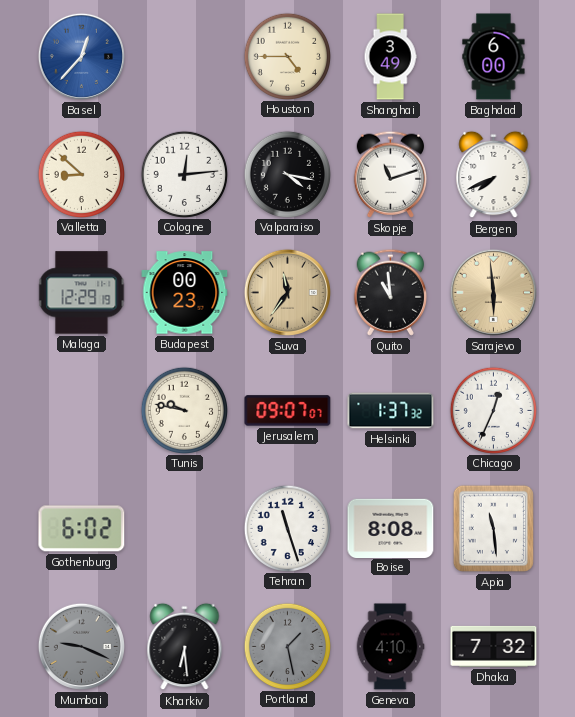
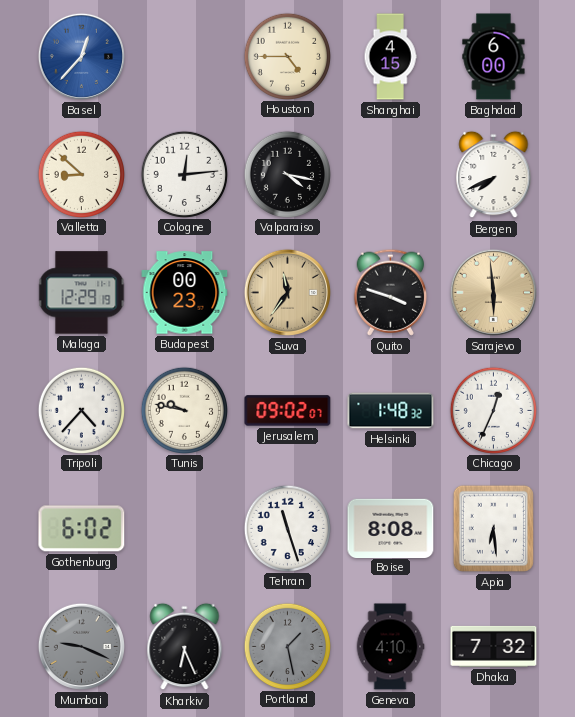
Shanghai: 3:49 -> 4:15
Skopje: 11:12 -> none
Quito: 10:59 -> 3:48
Tripoli: none -> 4:37
Jerusalem: 09:07 -> 09:02
Helsinki: 1:37 -> 1:48
Apia: 11:29 -> 6:29
Kharkiv: 6:29 -> 6:26
